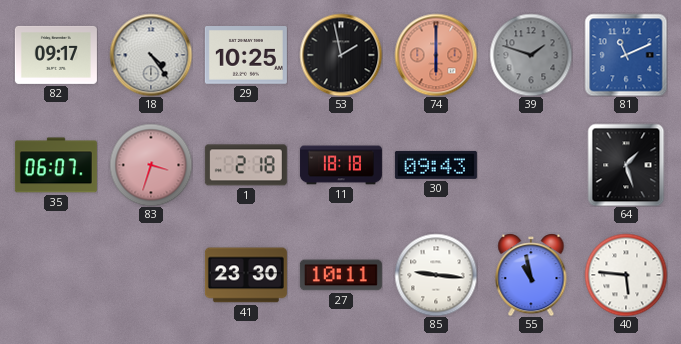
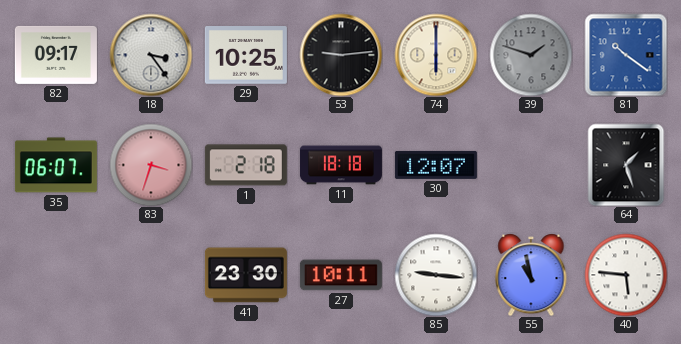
18: 4:24 -> 3:24
53: 1:58 -> 9:14
74 dial: salmon -> cream
81: 11:11 -> 10:21
30: 09:43 -> 12:07
